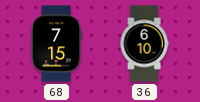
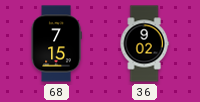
36: 6:10 -> 9:02
